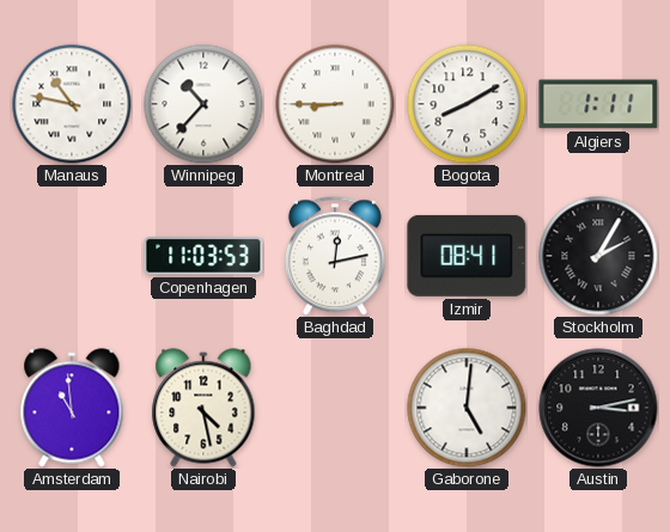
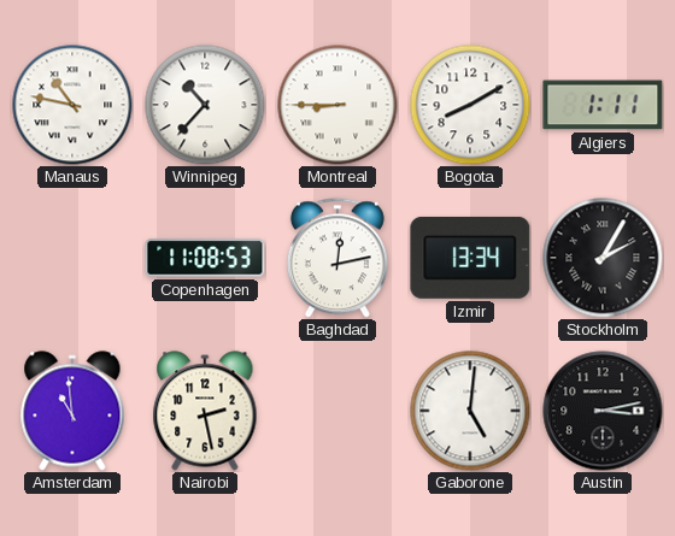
Copenhagen: 11:03 -> 11:08
Izmir: 08:41 -> 13:34
Nairobi: 4:28 -> 2:28
